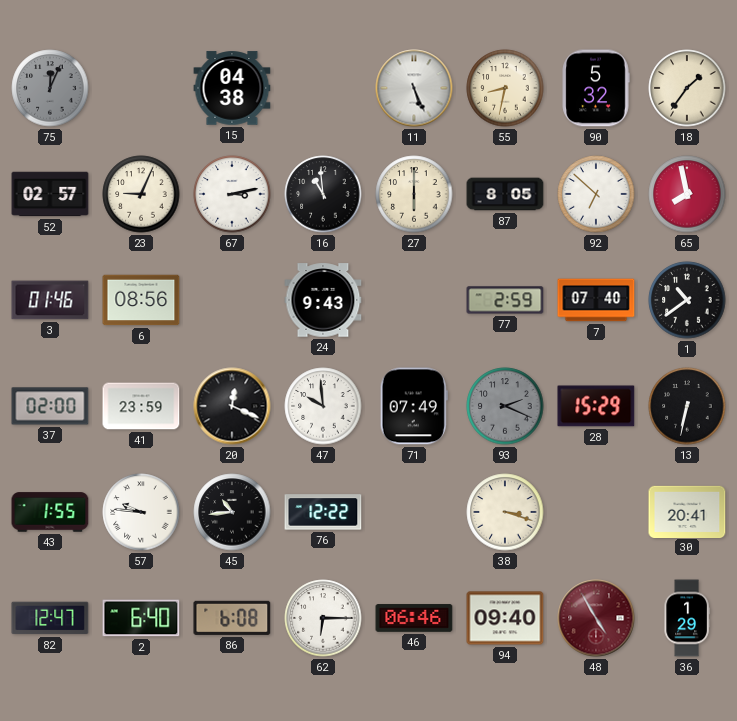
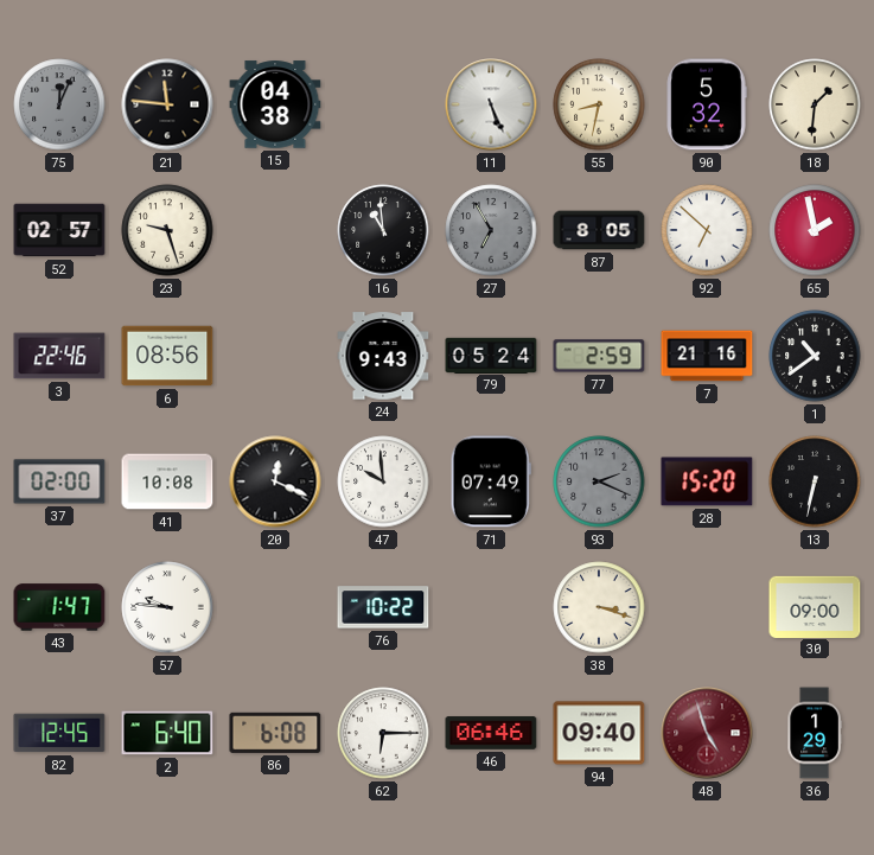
21: none -> 11:46
18: 1:36 -> 1:31
23: 9:04 -> 9:27
67: 3:13 -> none
27: 6:00 -> 6:55
27 dial: cream -> grey
65: 7:58 -> 1:58
3: 01:46 -> 22:46
79: none -> 05:24
7: 07:40 -> 21:16
41: 23:59 -> 10:08
28: 15:29 -> 15:20
43: 1:55 -> 1:47
45: 10:44 -> none
76: 12:22 -> 10:22
30: 20:41 -> 09:00
82: 12:47 -> 12:45
48: 4:55 -> 4:57
